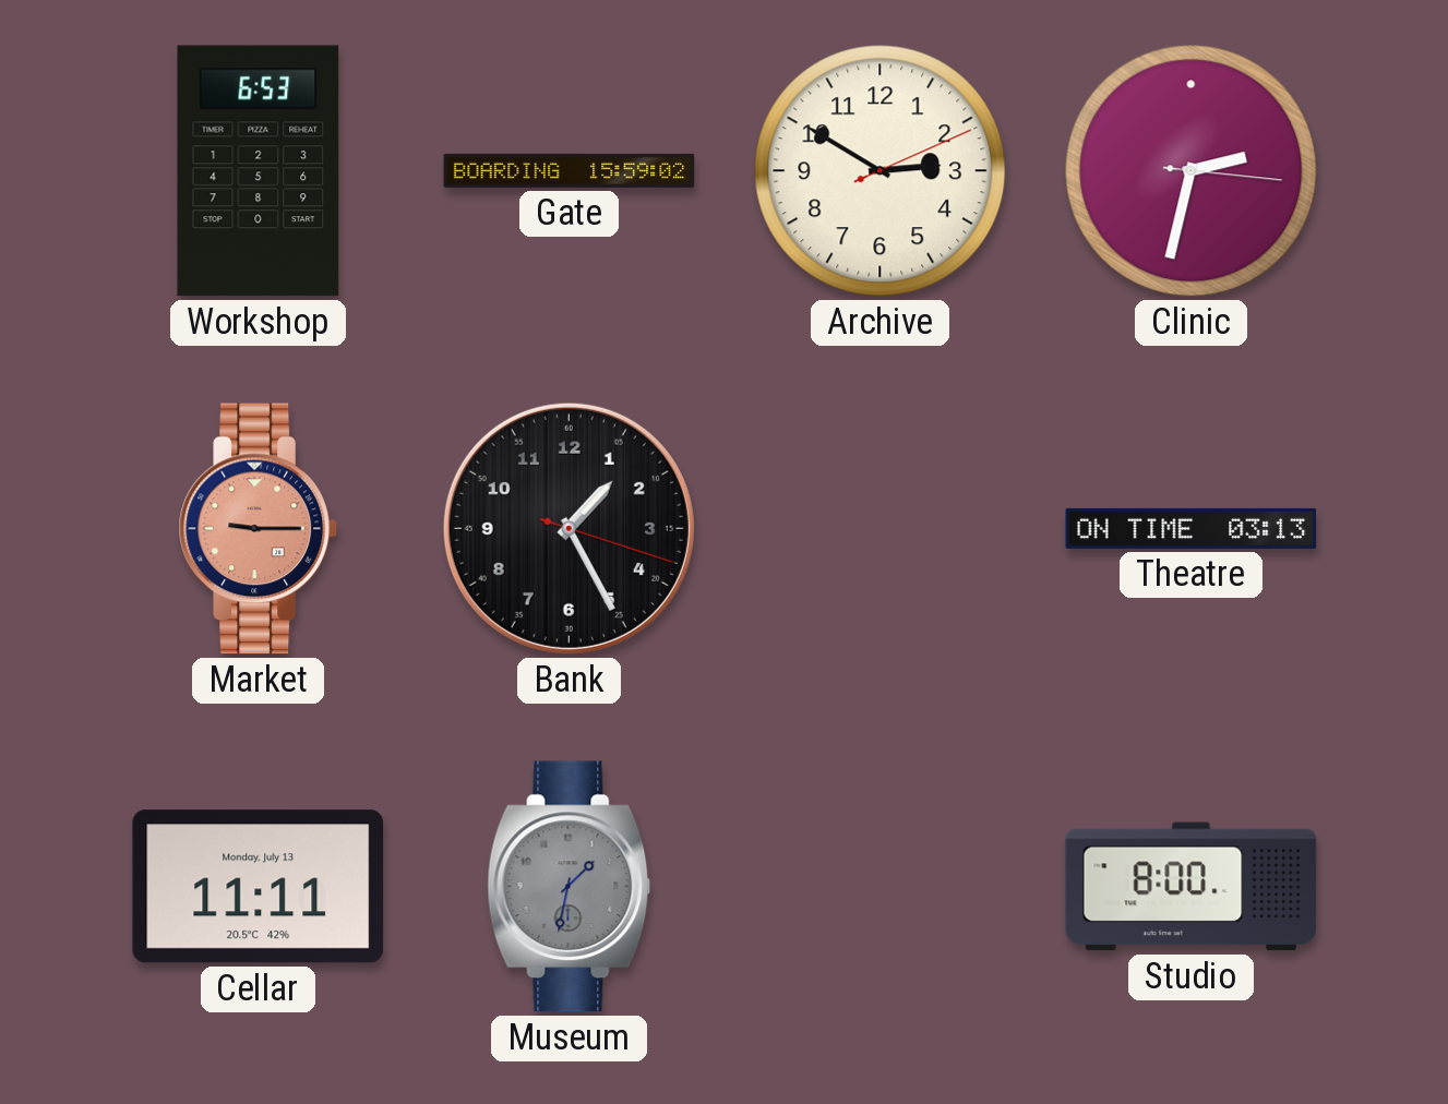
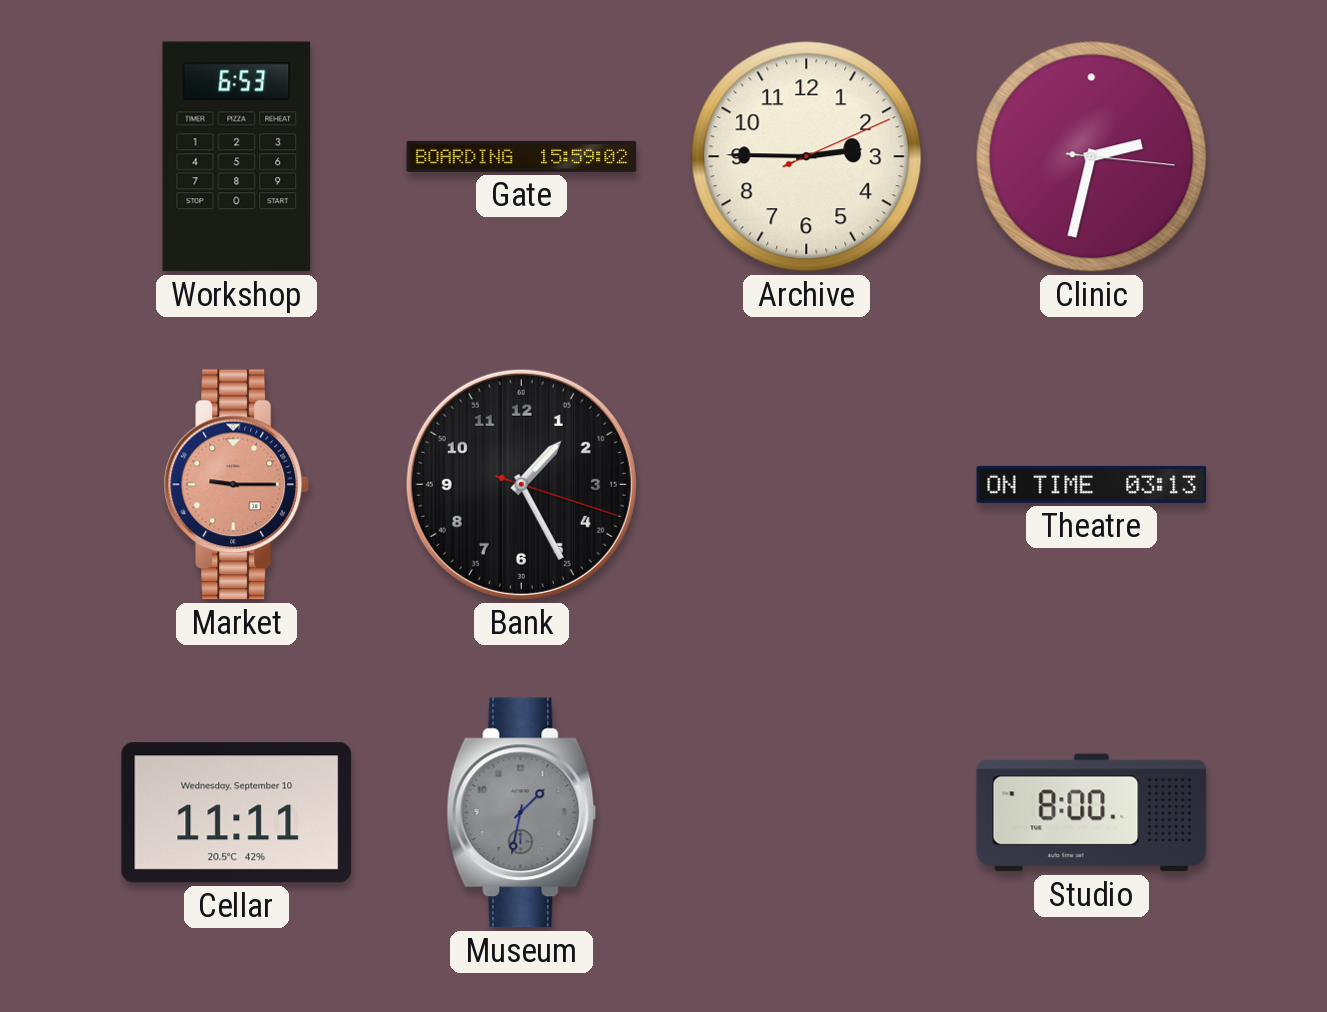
Archive: 2:50 -> 2:45
Cellar date: Monday, July 13 -> Wednesday, September 10
